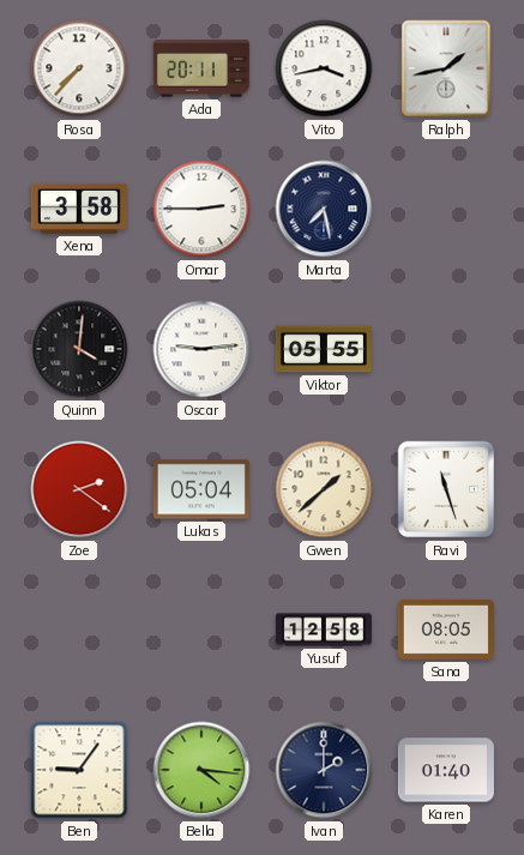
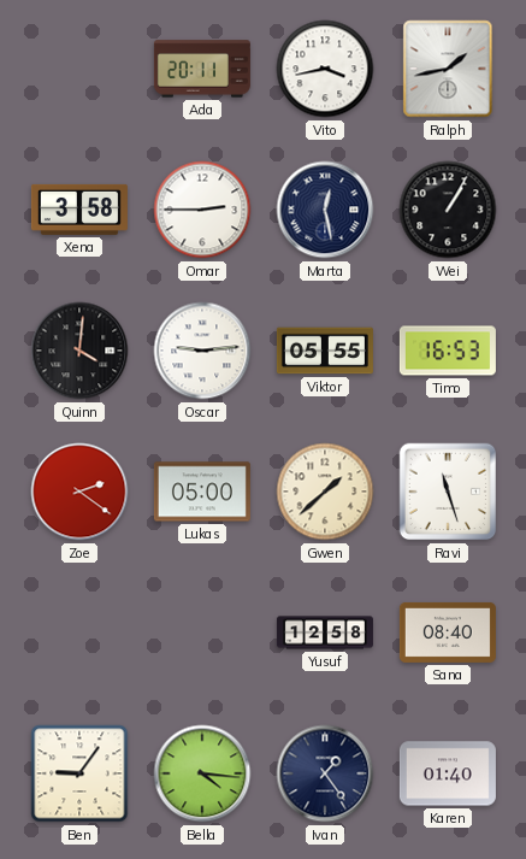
Rosa: 7:37 -> none
Marta: 7:28 -> 12:28
Wei: none -> 1:05
Timo: none -> 16:53
Lukas: 05:04 -> 05:00
Sana: 08:05 -> 08:40
Ivan: 2:00 -> 1:24
